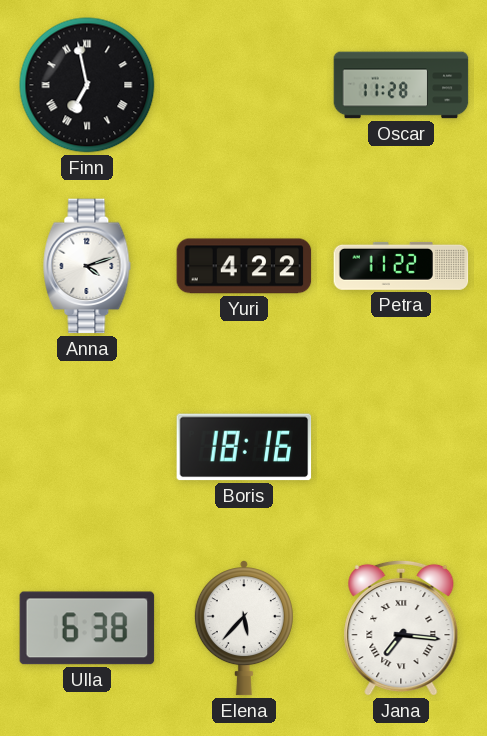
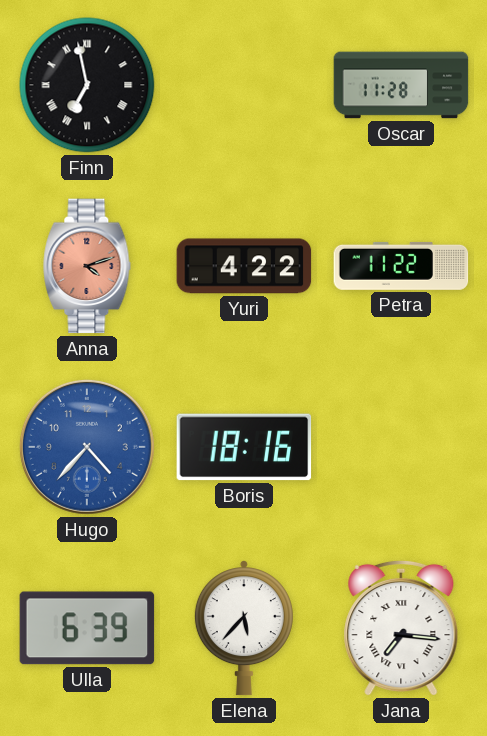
Anna dial: white -> salmon
Hugo: none -> 4:37
Ulla: 6:38 -> 6:39
